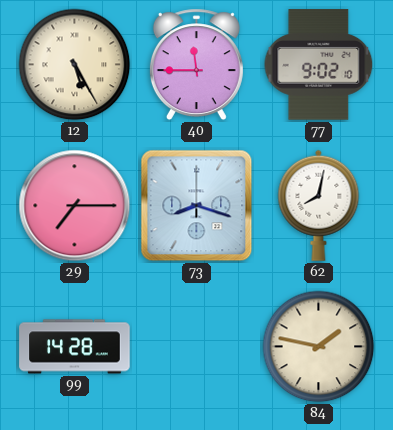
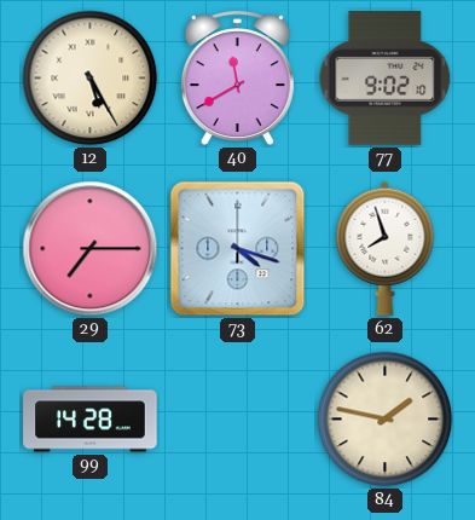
40: 11:45 -> 11:40
73: 8:18 -> 4:18
62: 8:02 -> 7:57
